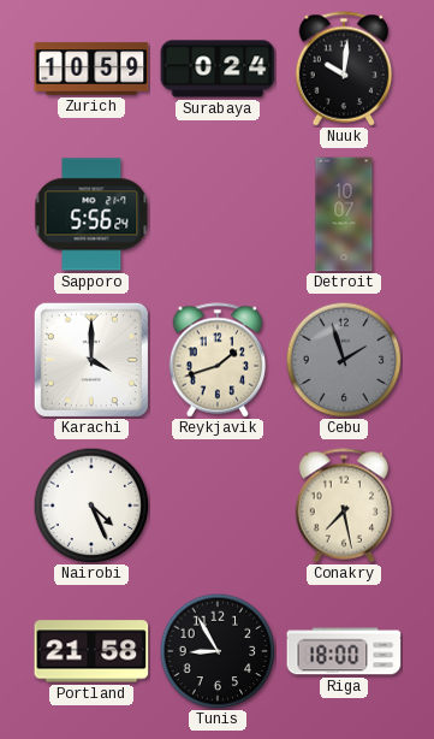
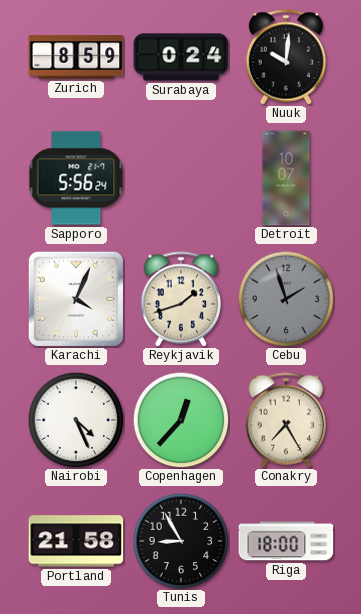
Zurich: 10:59 -> 8:59
Karachi: 4:00 -> 4:04
Copenhagen: none -> 12:37
Conakry: 7:28 -> 7:25
